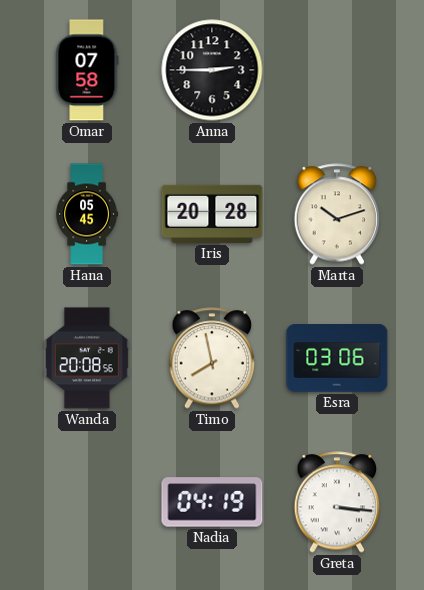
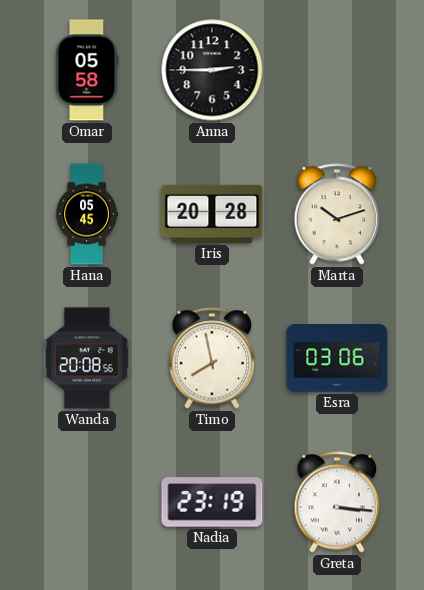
Omar: 07:58 -> 05:58
Nadia: 04:19 -> 23:19
